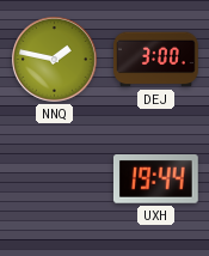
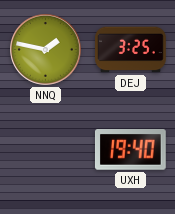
DEJ: 3:00 -> 3:25
UXH: 19:44 -> 19:40
